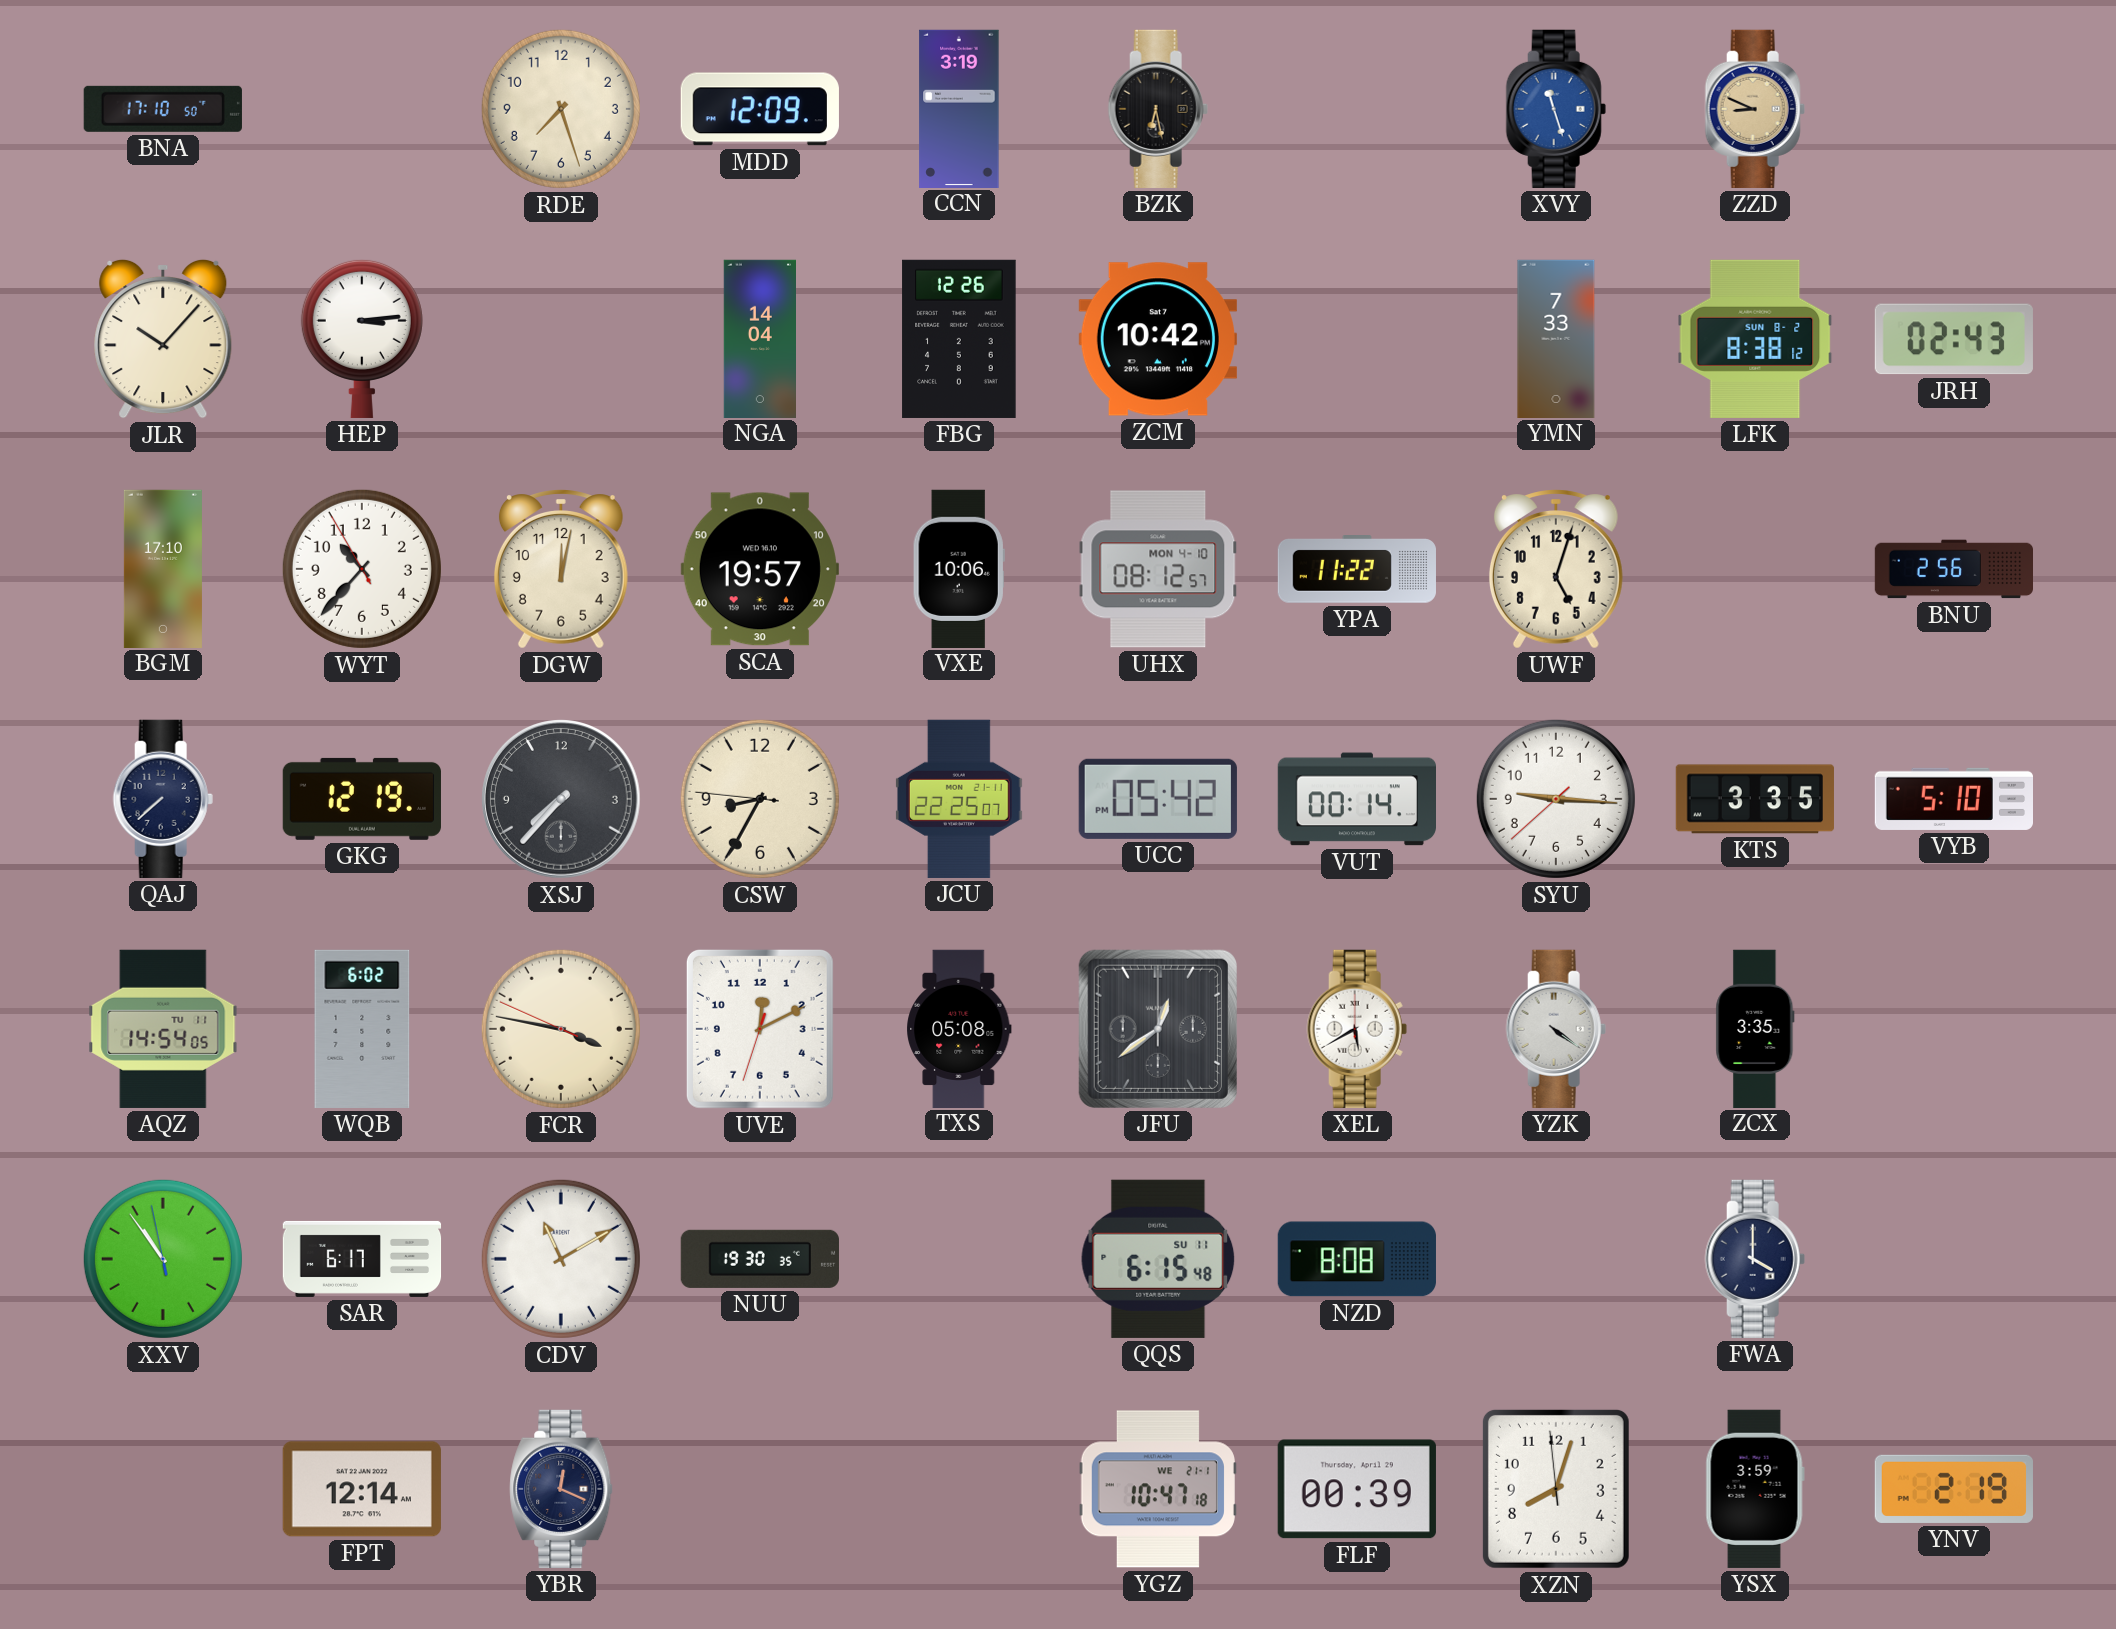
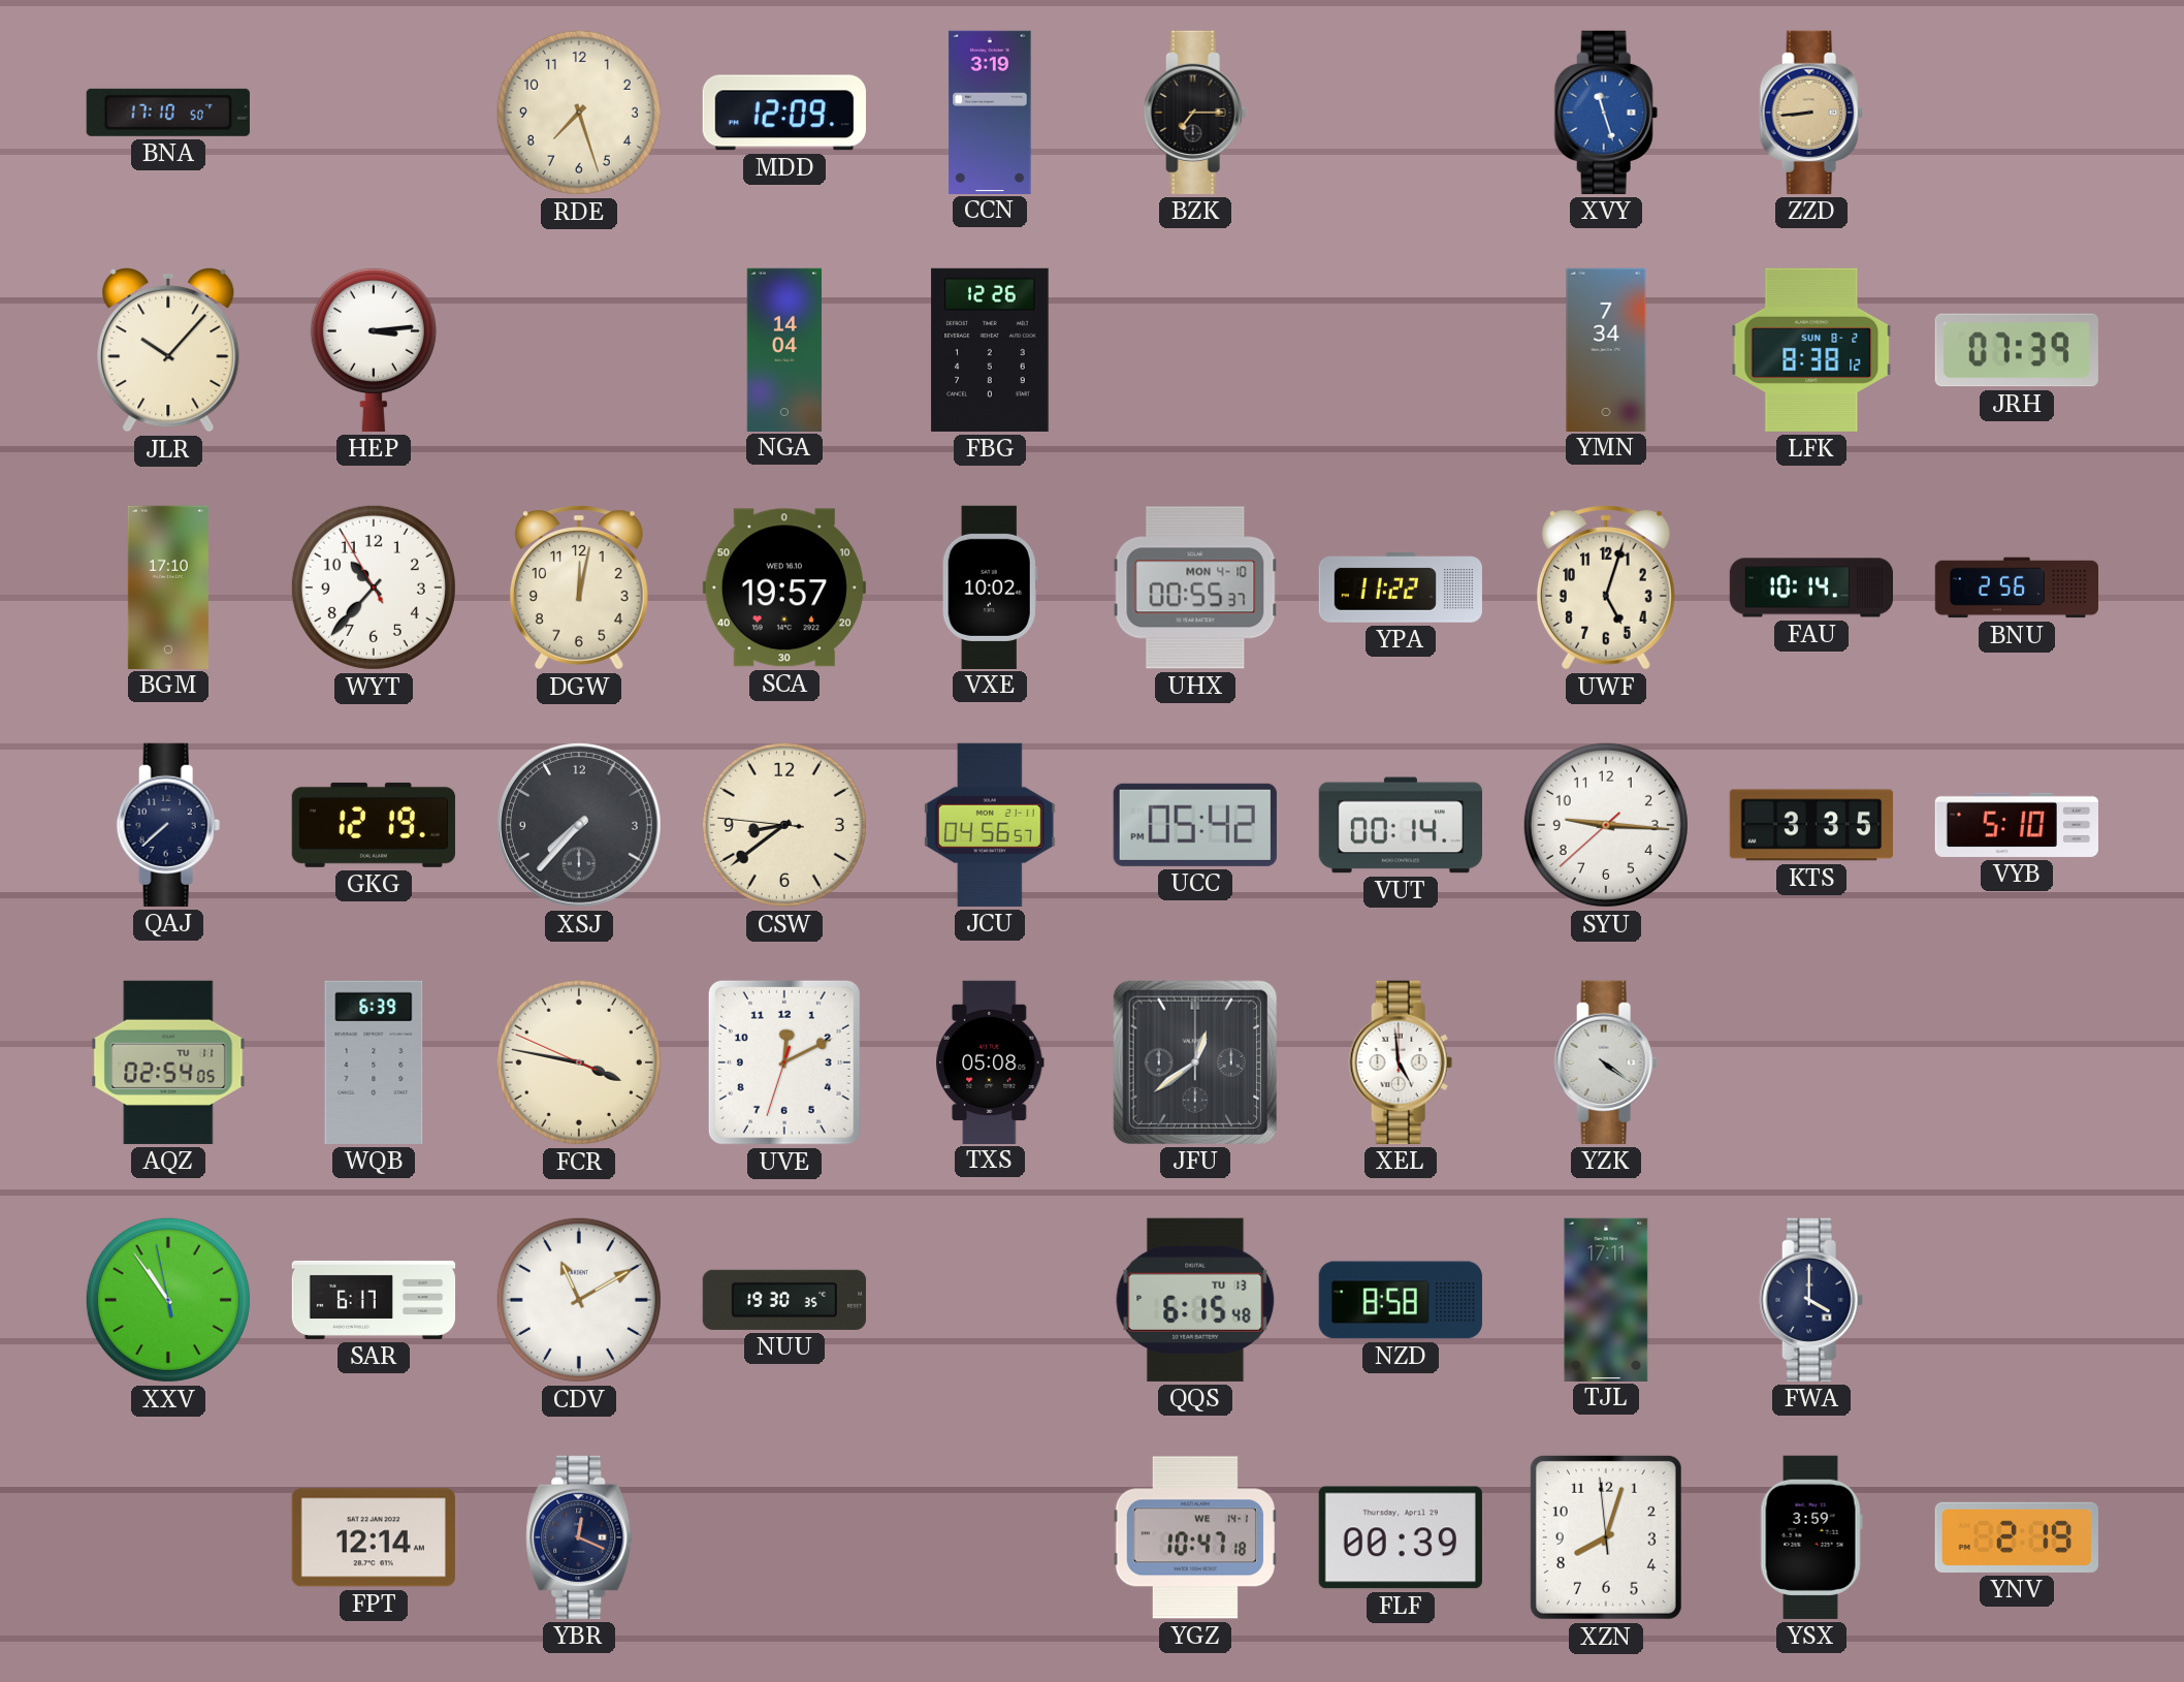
BZK: 6:28 -> 7:15
ZZD: 8:49 -> 8:44
ZCM: 10:42 -> none
YMN: 7:33 -> 7:34
JRH: 02:43 -> 07:39
VXE: 10:06 -> 10:02
UHX: 08:12 -> 00:55
FAU: none -> 10:14
CSW: 8:34 -> 8:38
JCU: 22:25 -> 04:56
AQZ: 14:54 -> 02:54
WQB: 6:02 -> 6:39
XEL: 5:40 -> 4:59
ZCX: 3:35 -> none
QQS date: SU 11 -> TU 13
NZD: 8:08 -> 8:58
TJL: none -> 17:11
YGZ date: WE 21-1 -> WE 14-1
